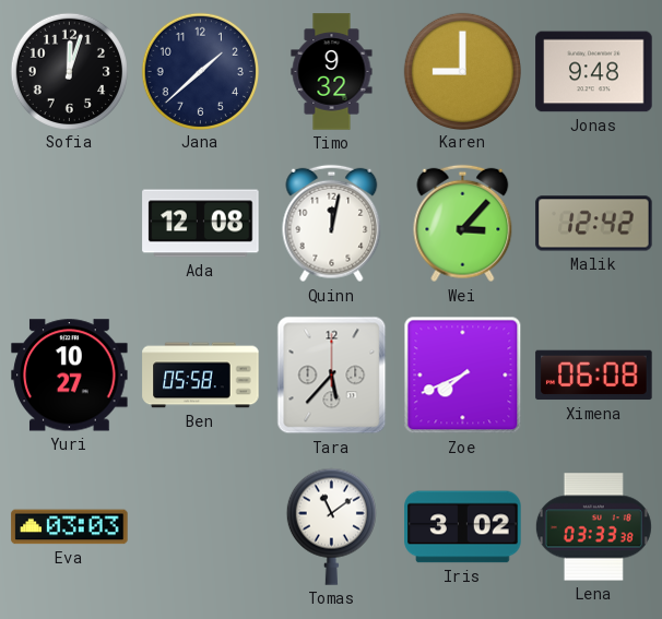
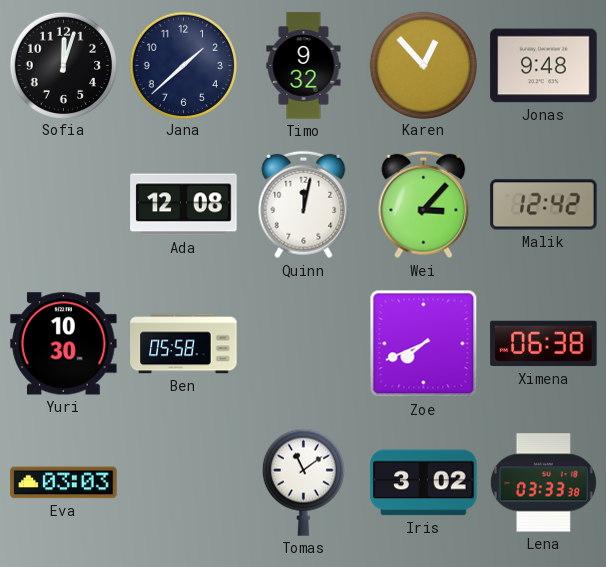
Karen: 9:00 -> 12:53
Yuri: 10:27 -> 10:30
Tara: 5:37 -> none
Ximena: 06:08 -> 06:38
